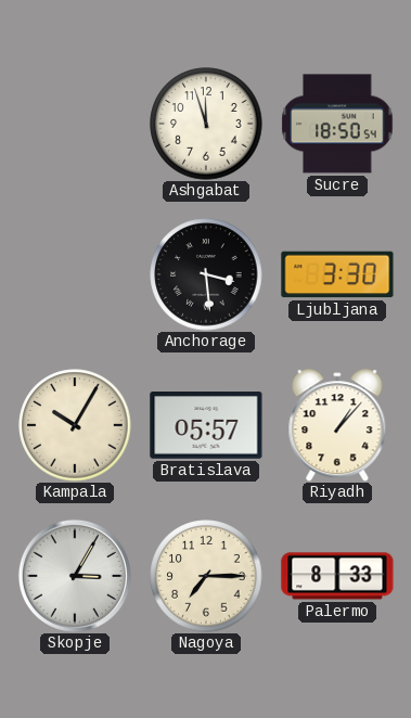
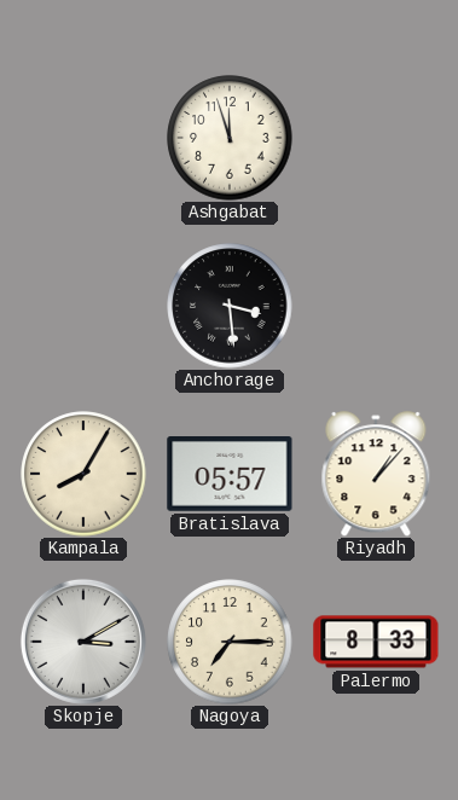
Sucre: 18:50 -> none
Ljubljana: 3:30 -> none
Kampala: 10:05 -> 8:05
Skopje: 3:05 -> 3:10
